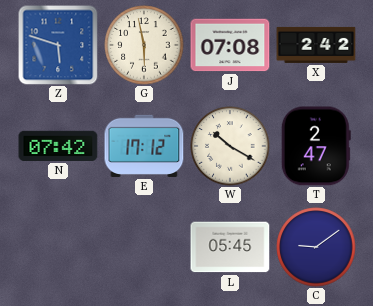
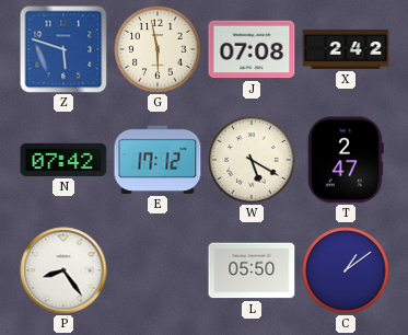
W: 10:20 -> 5:20
P: none -> 8:24
L: 05:45 -> 05:50
C: 9:09 -> 1:09
